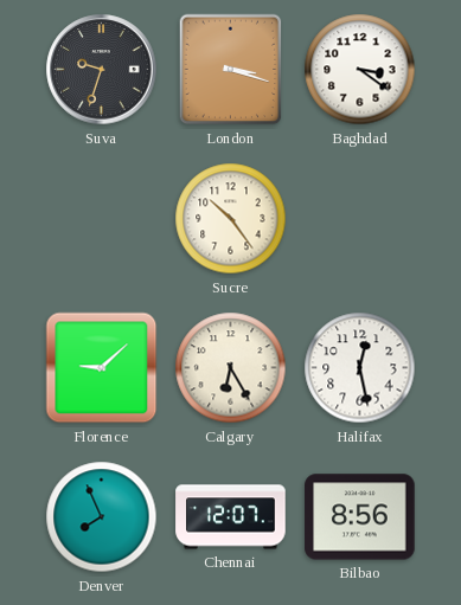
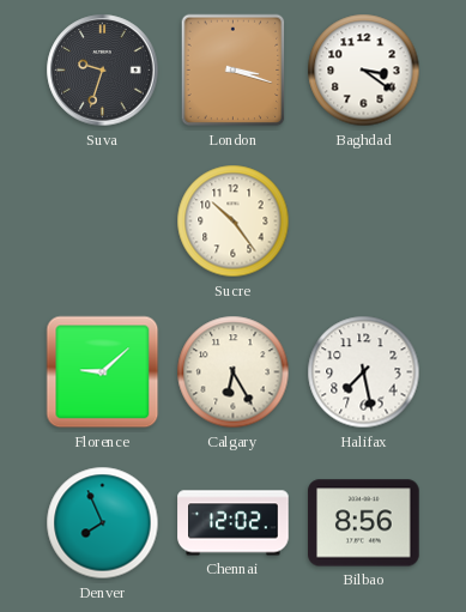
Halifax: 12:28 -> 7:28
Chennai: 12:07 -> 12:02
